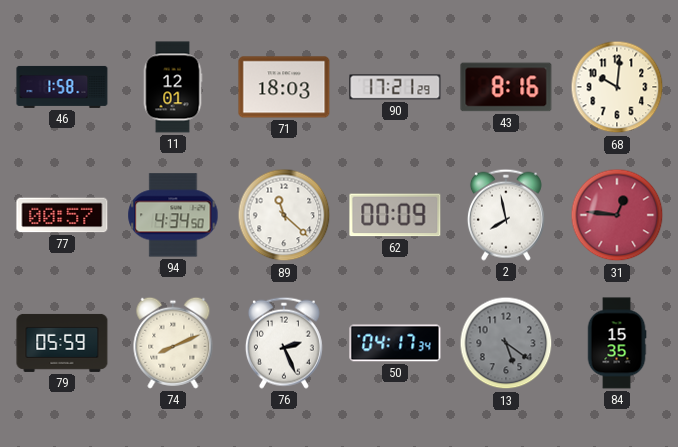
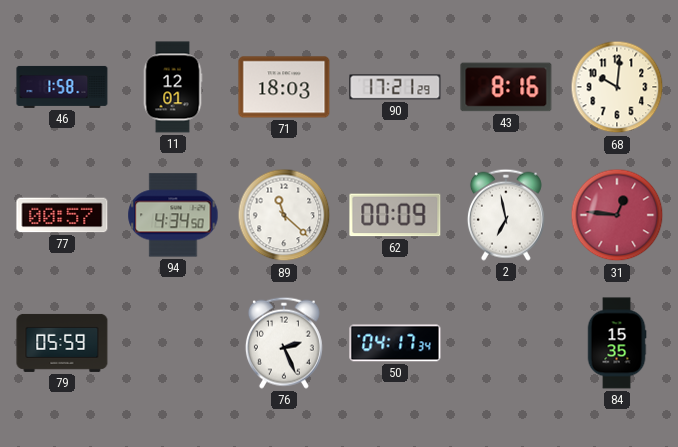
2: 7:58 -> 6:58
74: 8:11 -> none
13: 5:21 -> none
